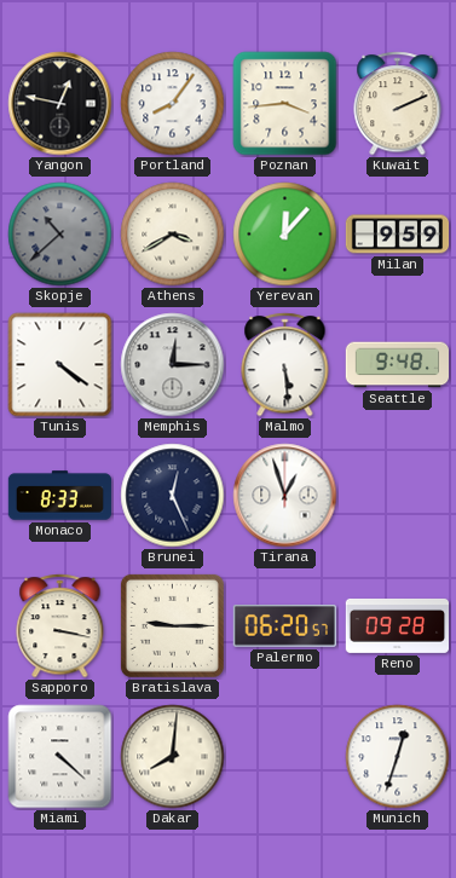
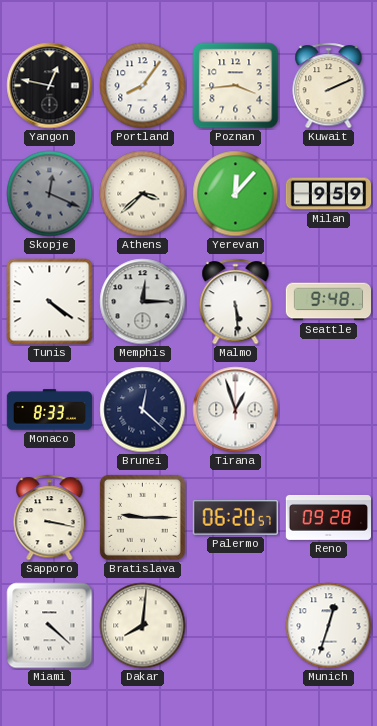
Skopje: 10:38 -> 12:19
Athens: 3:40 -> 3:38
Brunei: 12:26 -> 12:22
